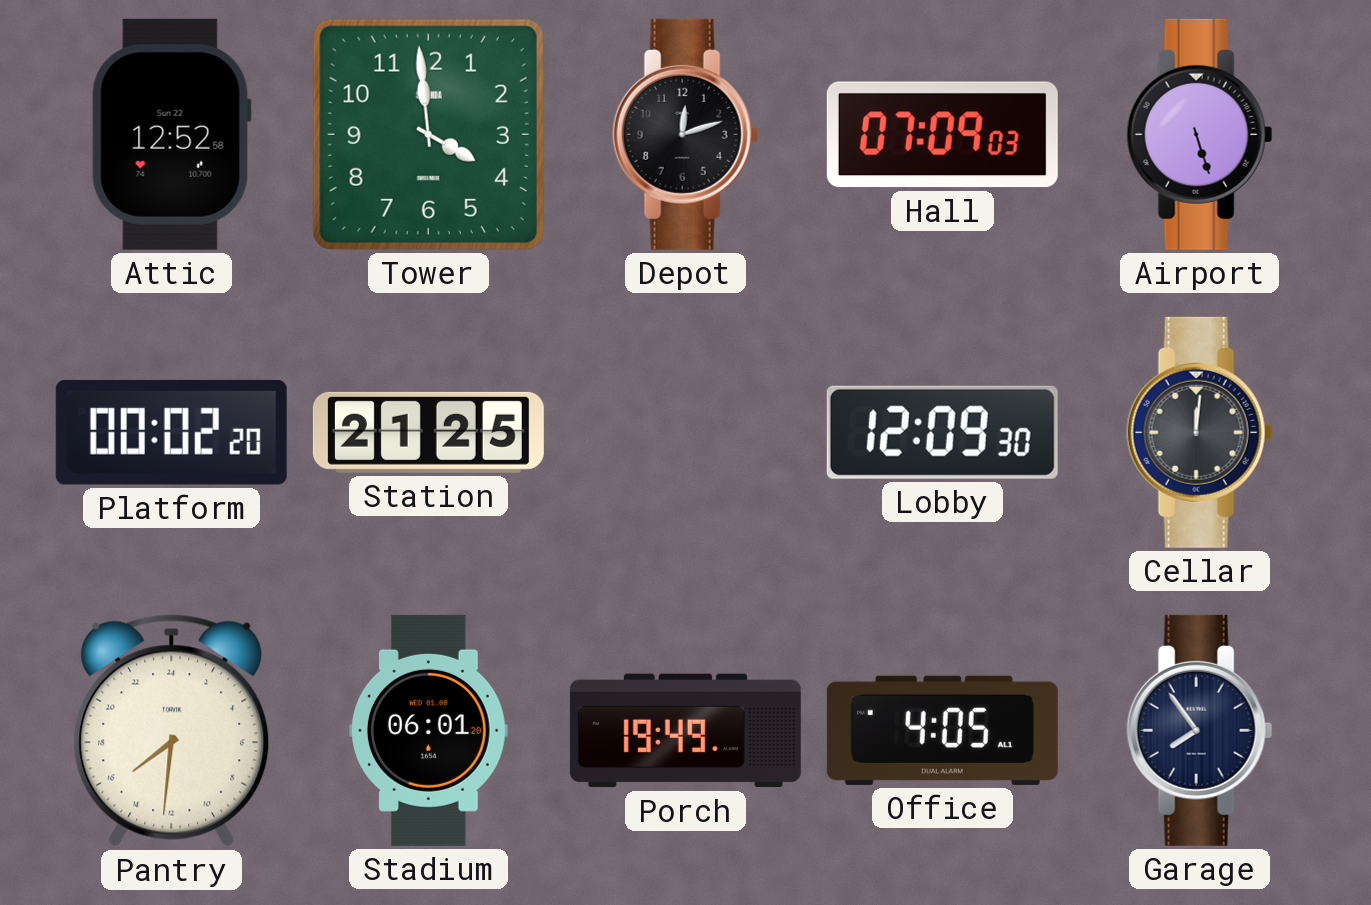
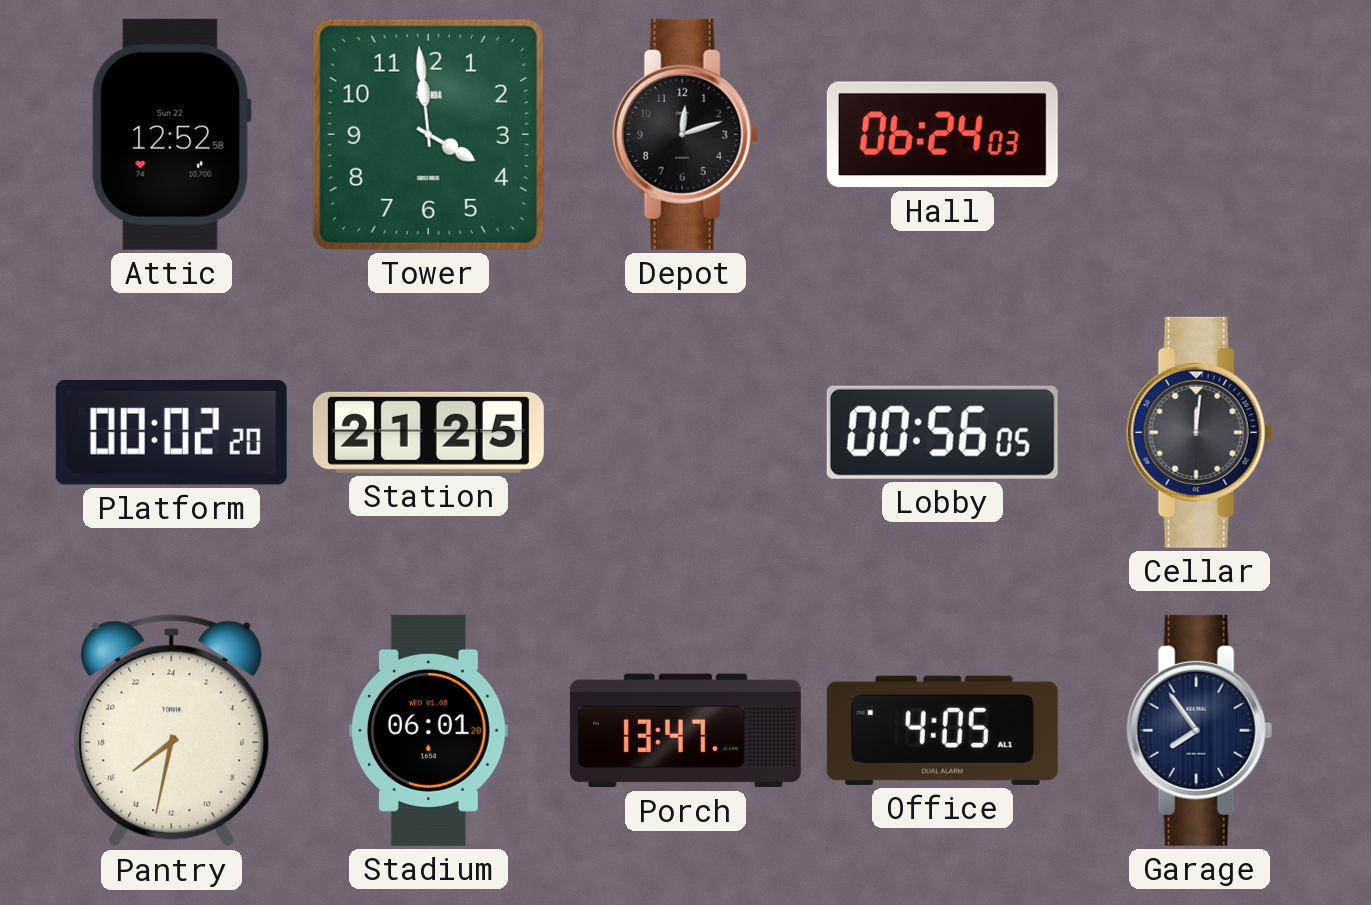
Hall: 07:09 -> 06:24
Airport: 5:27 -> none
Lobby: 12:09 -> 00:56
Pantry: 15:31 -> 15:32
Porch: 19:49 -> 13:47
